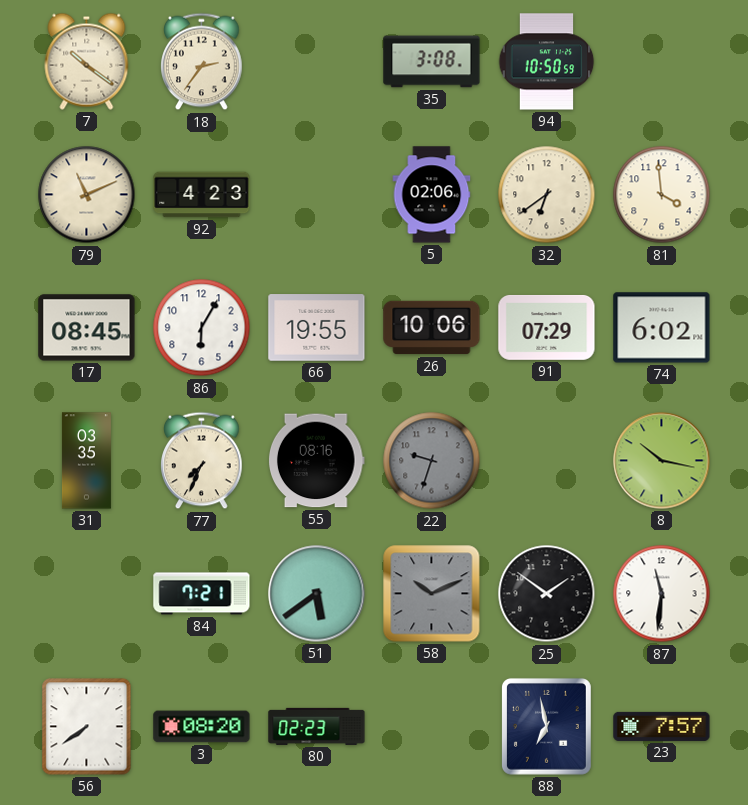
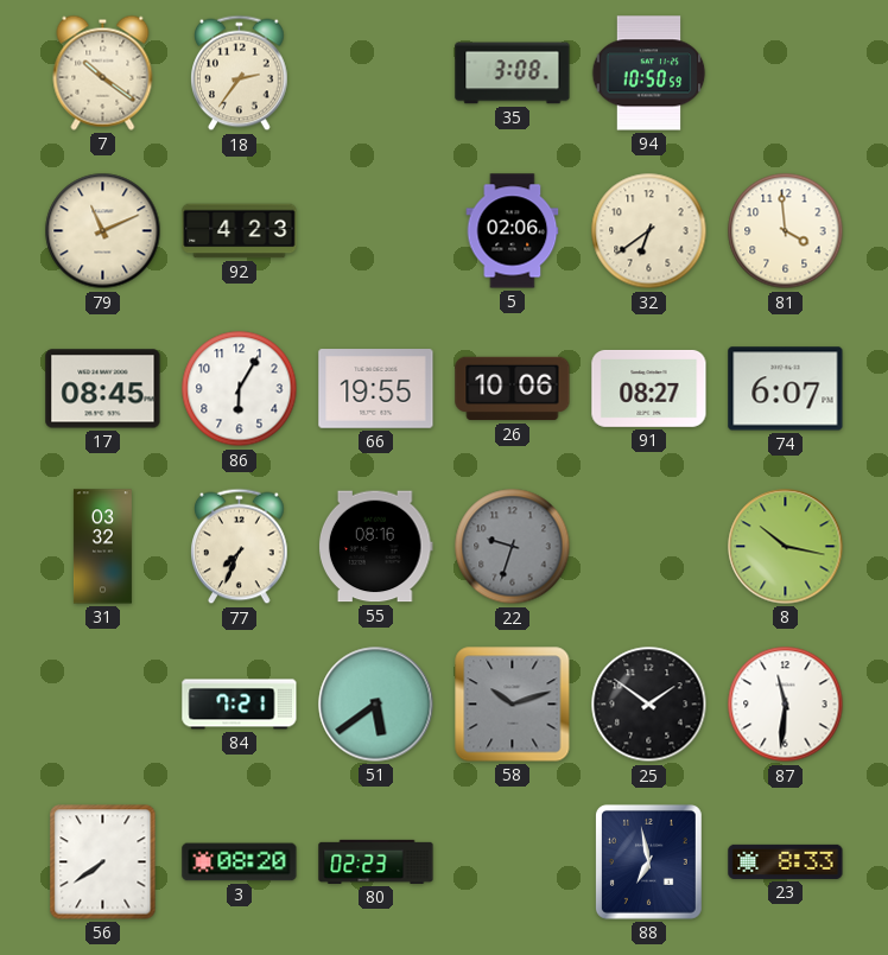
91: 07:29 -> 08:27
74: 6:02 -> 6:07
31: 03:35 -> 03:32
58: 10:11 -> 10:12
23: 7:57 -> 8:33
